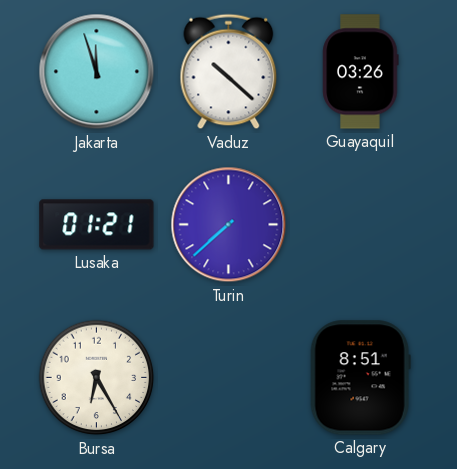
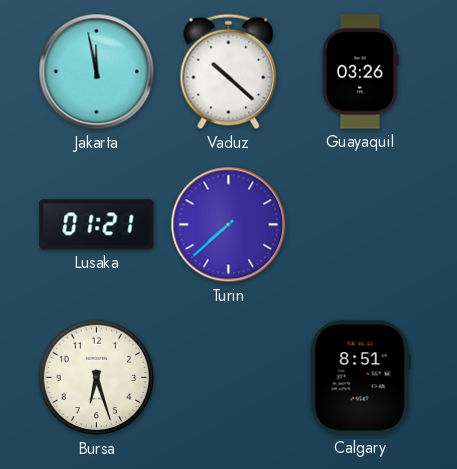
Jakarta: 11:57 -> 11:58
Bursa: 6:25 -> 6:27
